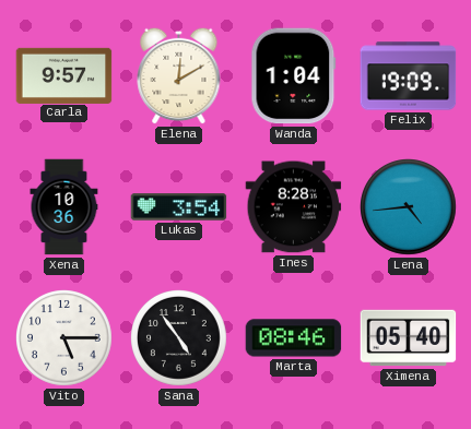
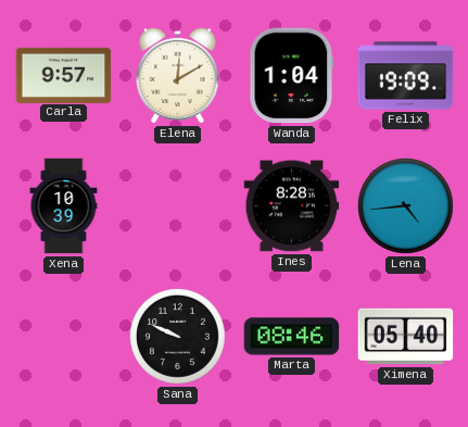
Xena: 10:36 -> 10:39
Lukas: 3:54 -> none
Vito: 5:15 -> none
Sana: 4:54 -> 9:49
